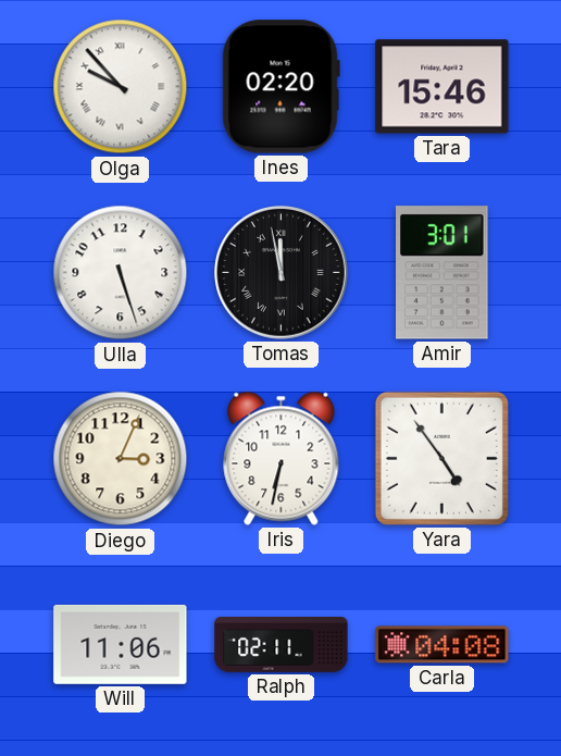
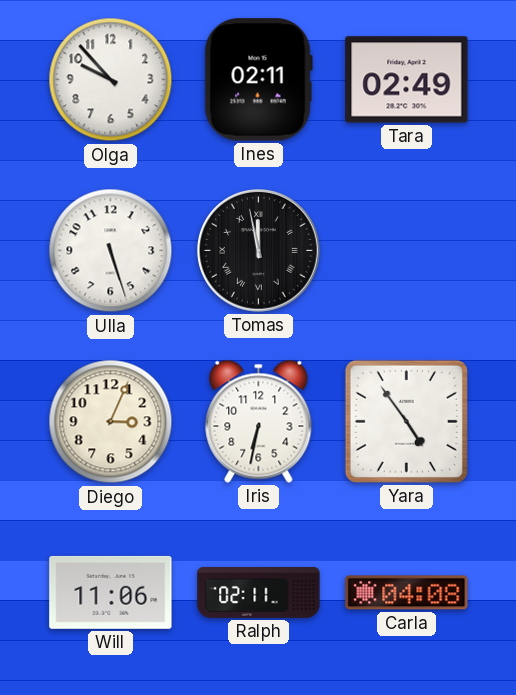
Olga numerals: Roman -> Arabic
Ines: 02:20 -> 02:11
Tara: 15:46 -> 02:49
Amir: 3:01 -> none
